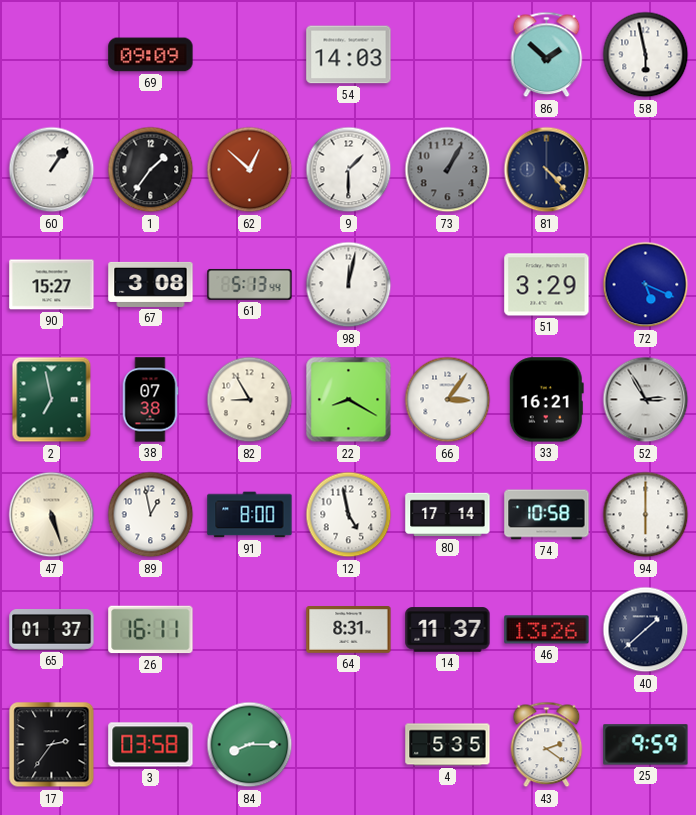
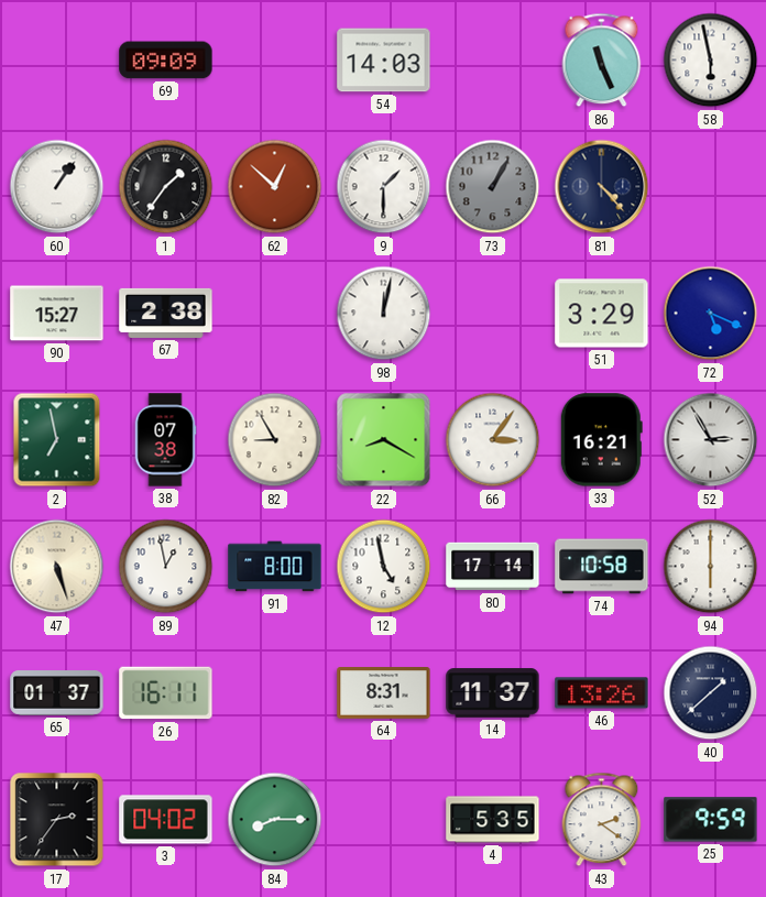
86: 1:52 -> 11:26
67: 3:08 -> 2:38
61: 5:13 -> none
3: 03:58 -> 04:02
